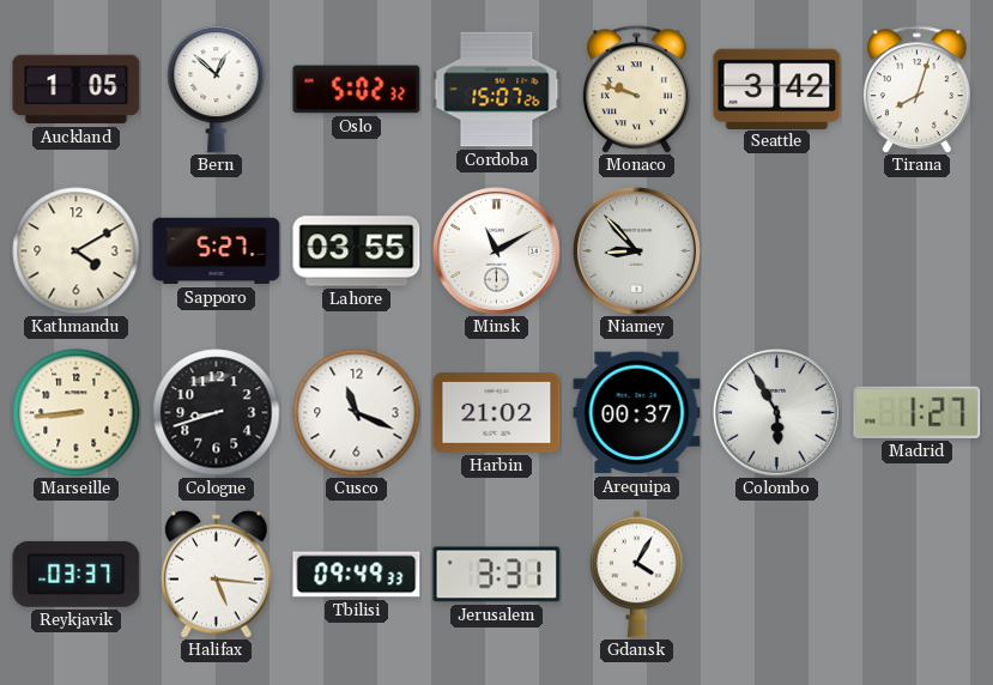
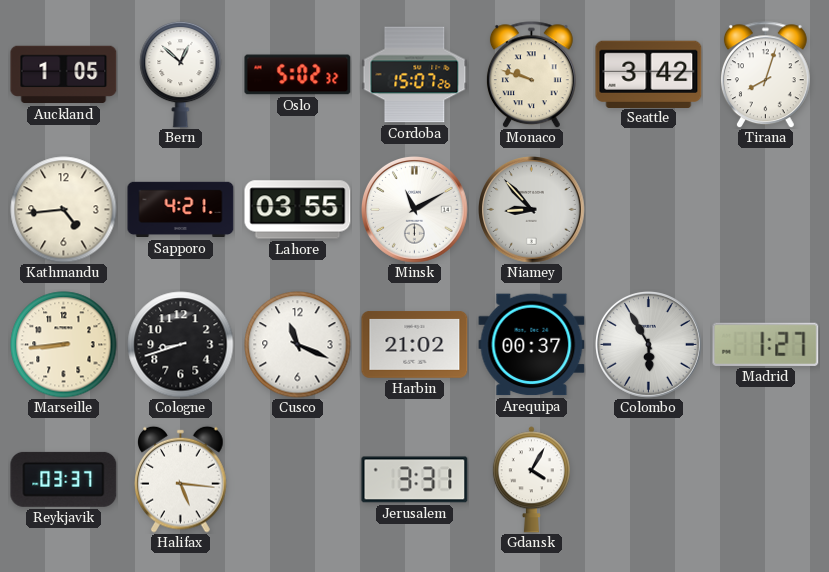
Kathmandu: 4:10 -> 4:44
Sapporo: 5:27 -> 4:21
Tbilisi: 09:49 -> none
